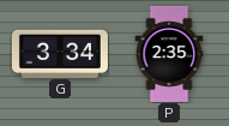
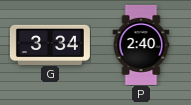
P: 2:35 -> 2:40
